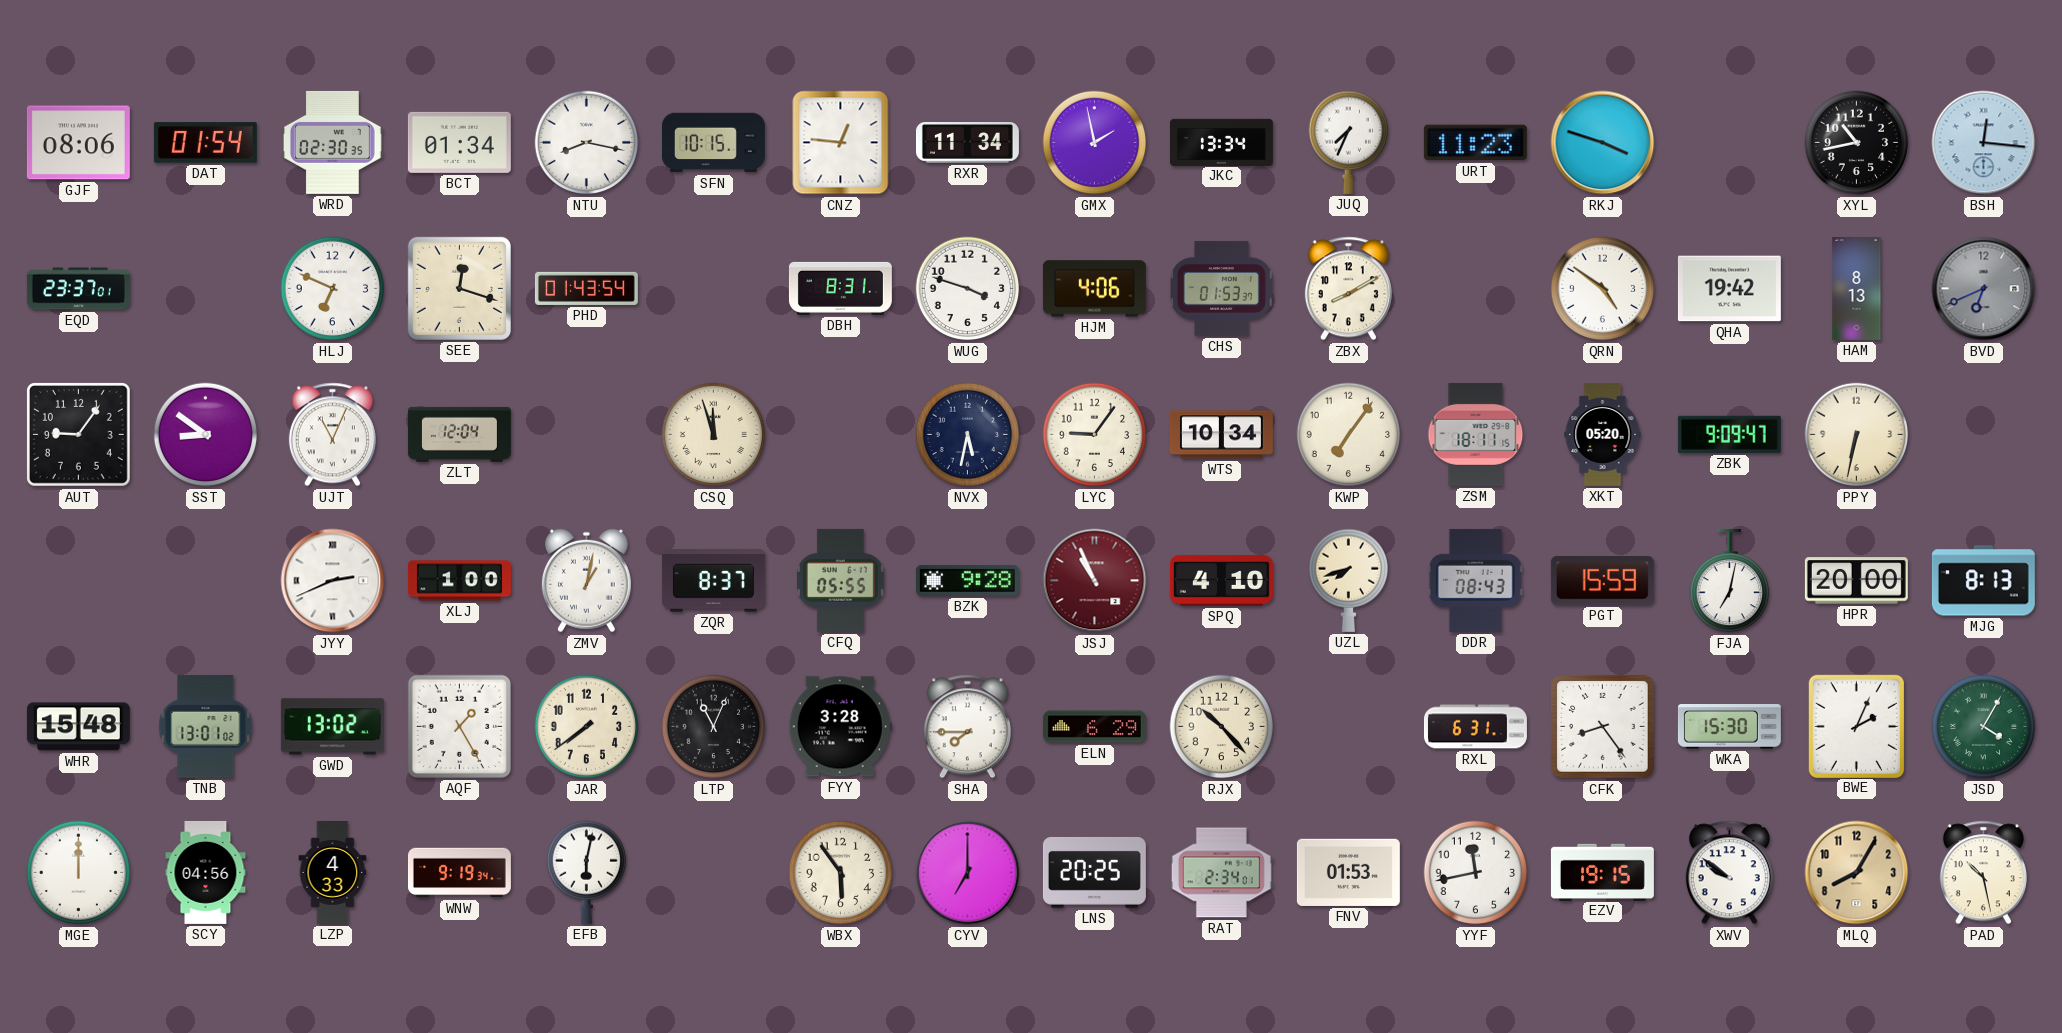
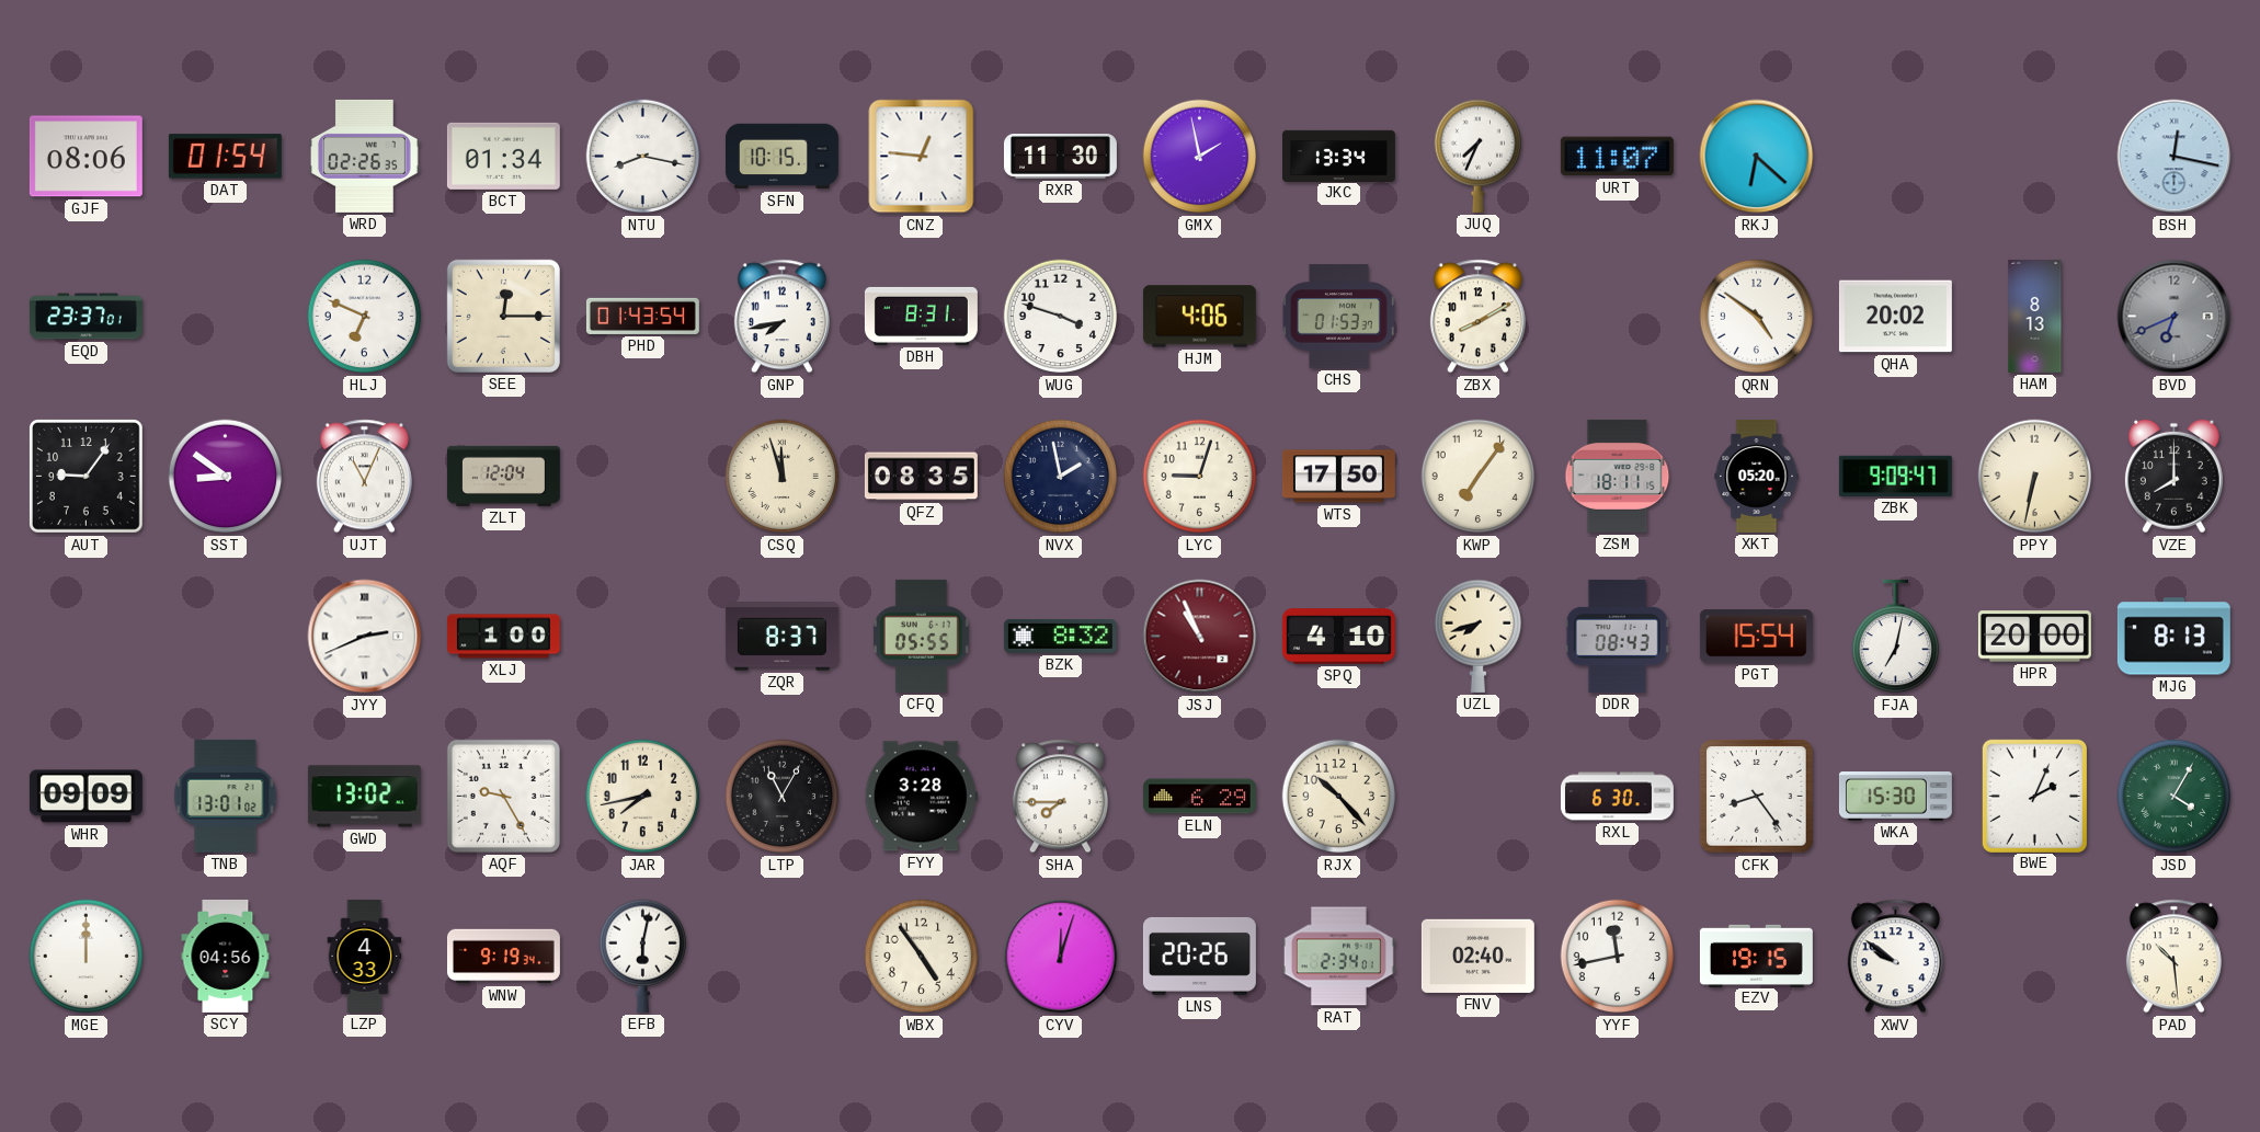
WRD: 02:30 -> 02:26
RXR: 11:34 -> 11:30
URT: 11:23 -> 11:07
RKJ: 3:48 -> 6:22
XYL: 10:43 -> none
BSH: 12:16 -> 12:17
SEE: 12:18 -> 12:15
GNP: none -> 7:43
QHA: 19:42 -> 20:02
QFZ: none -> 08:35
NVX: 5:32 -> 1:58
LYC: 9:06 -> 9:03
WTS: 10:34 -> 17:50
VZE: none -> 8:00
ZMV: 1:02 -> none
BZK: 9:28 -> 8:32
PGT: 15:59 -> 15:54
WHR: 15:48 -> 09:09
AQF: 1:25 -> 9:25
JAR: 7:39 -> 7:43
LTP: 11:04 -> 11:05
RXL: 6:31 -> 6:30
WBX: 5:54 -> 4:54
CYV: 7:00 -> 12:03
LNS: 20:25 -> 20:26
FNV: 01:53 -> 02:40
MLQ: 8:05 -> none
PAD: 10:28 -> 10:29
